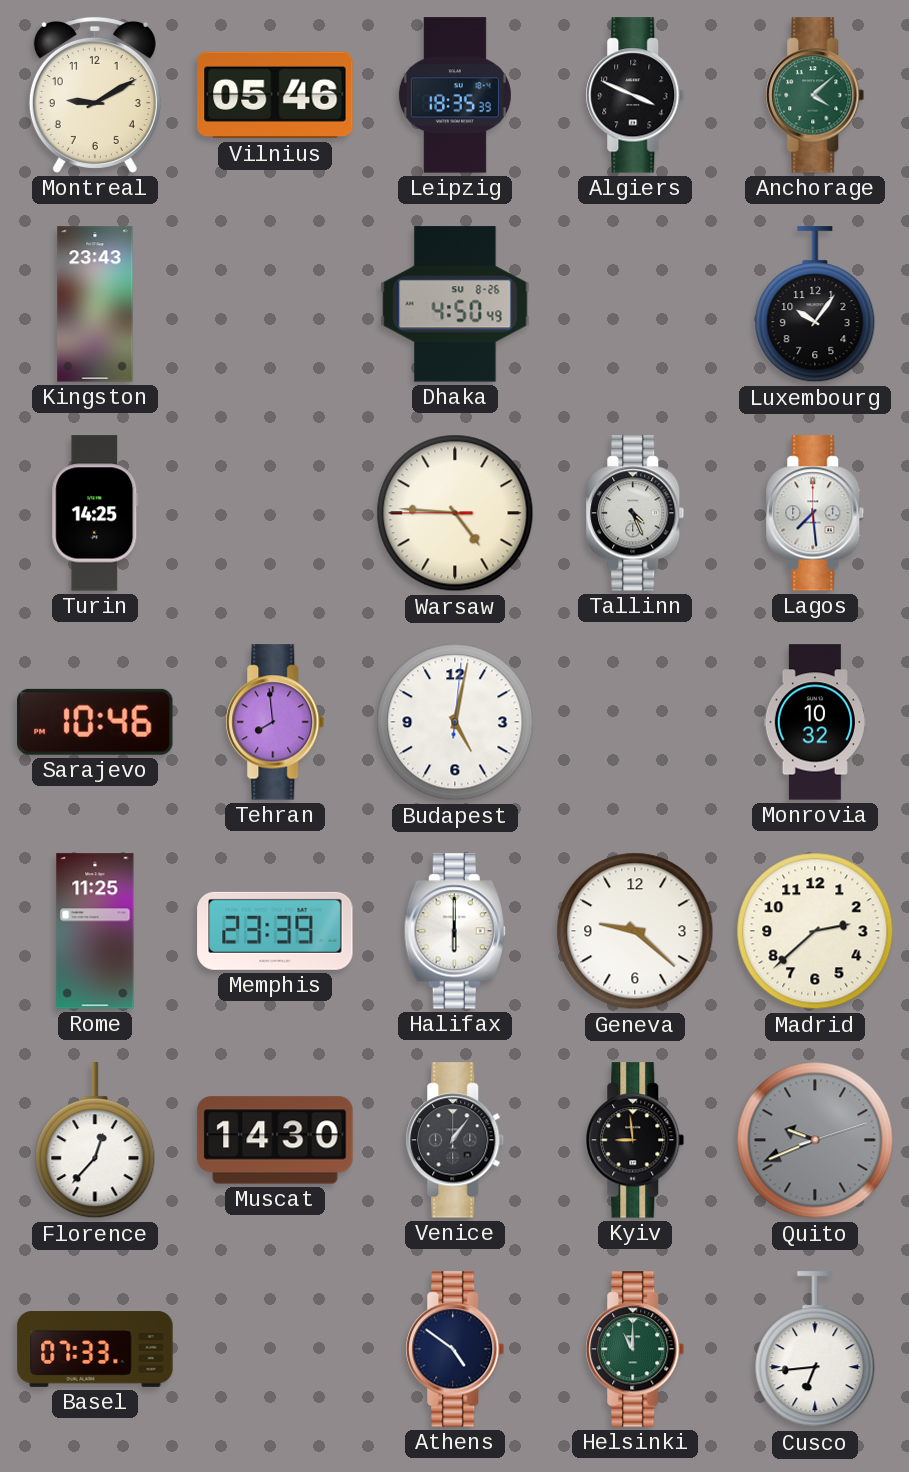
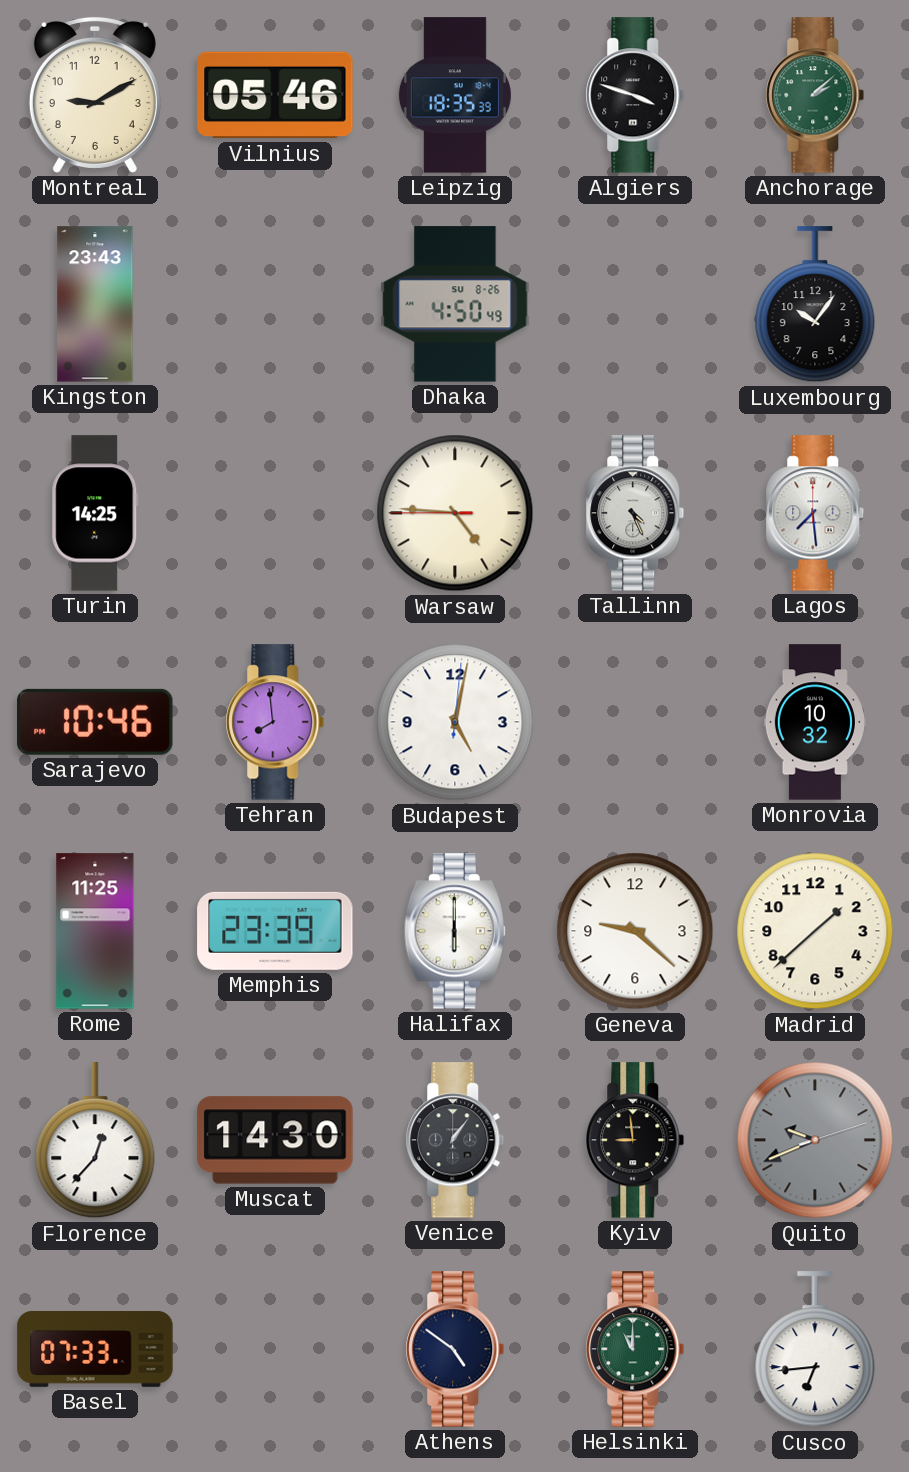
Algiers: 3:49 -> 3:48
Anchorage: 4:08 -> 2:08
Madrid: 2:38 -> 1:38
